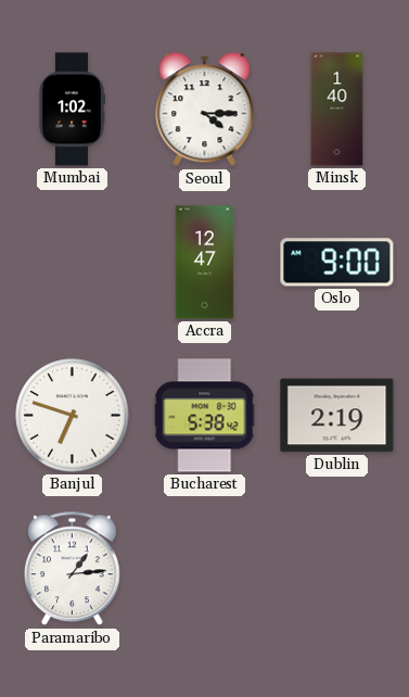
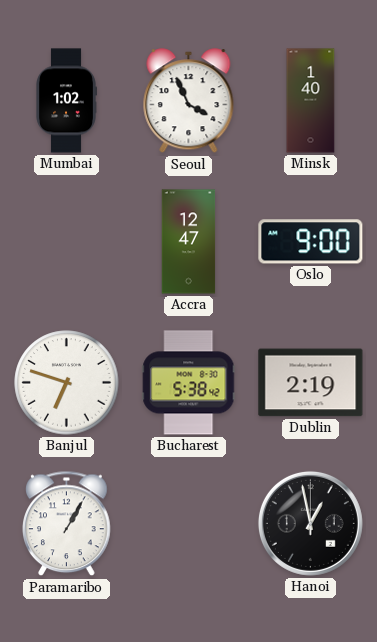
Seoul: 4:15 -> 3:56
Paramaribo: 1:14 -> 1:05
Hanoi: none -> 12:58
